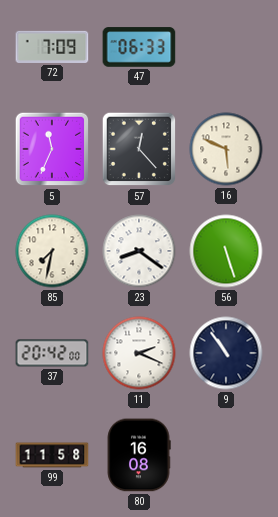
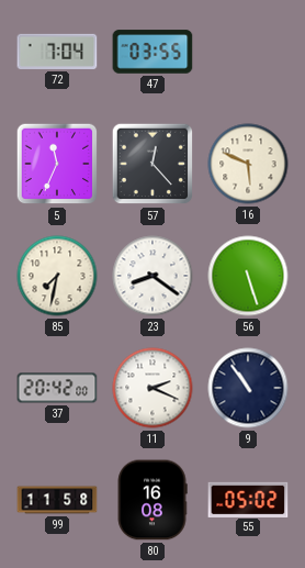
72: 7:09 -> 7:04
47: 06:33 -> 03:55
55: none -> 05:02
